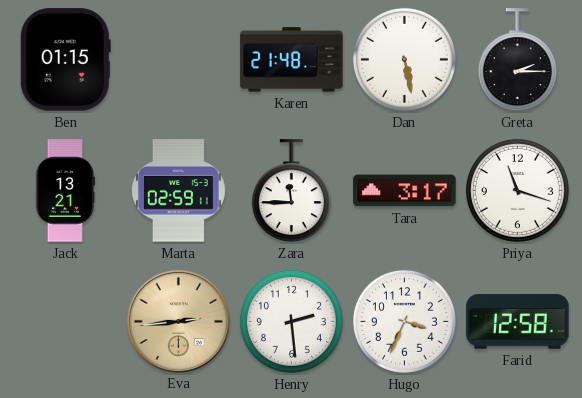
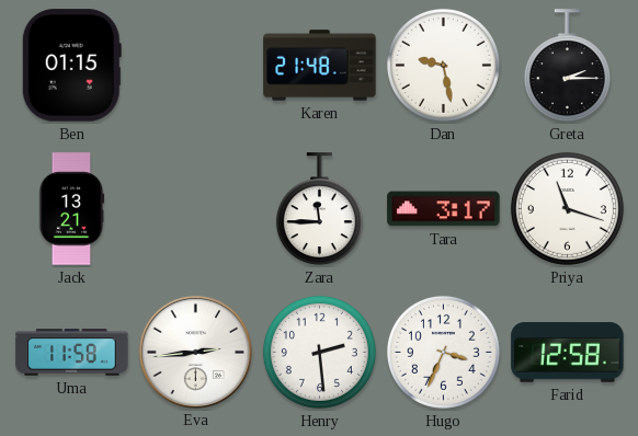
Dan: 5:28 -> 9:28
Marta: 02:59 -> none
Uma: none -> 11:58
Eva dial: champagne -> white
